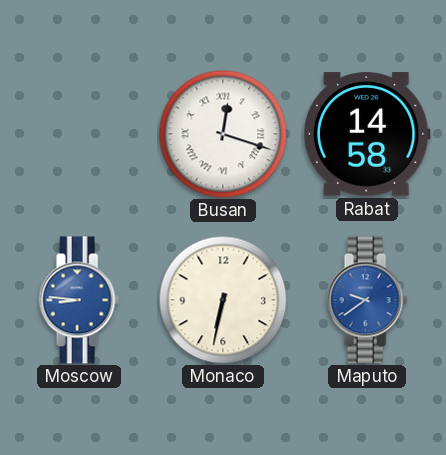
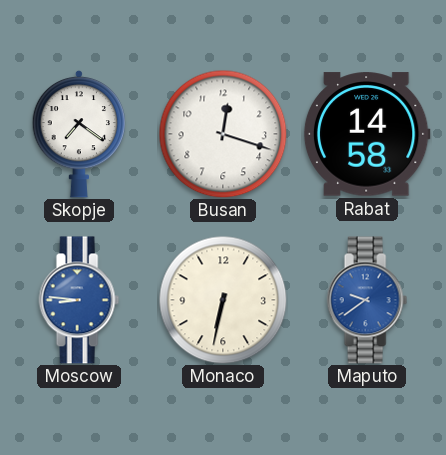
Skopje: none -> 7:21
Busan numerals: Roman -> Arabic
